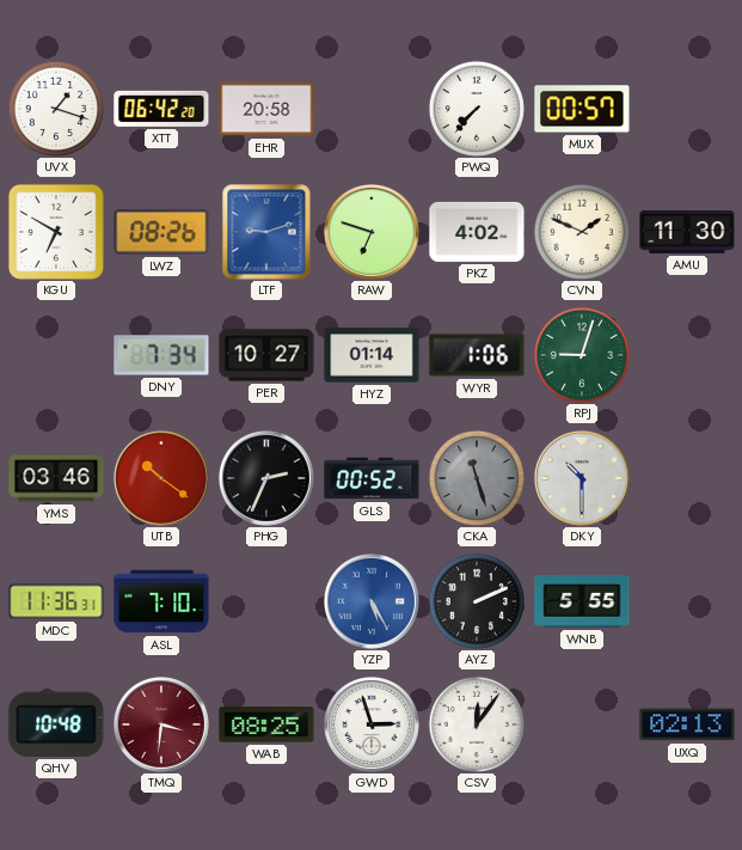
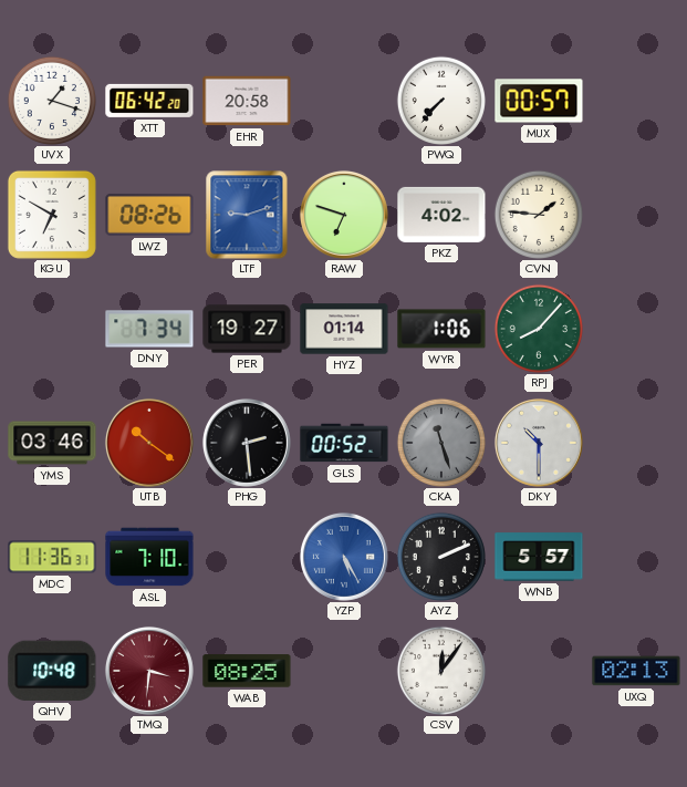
CVN: 1:49 -> 1:46
AMU: 11:30 -> none
PER: 10:27 -> 19:27
RPJ: 9:03 -> 8:07
PHG: 2:34 -> 2:29
WNB: 5:55 -> 5:57
GWD: 2:57 -> none
